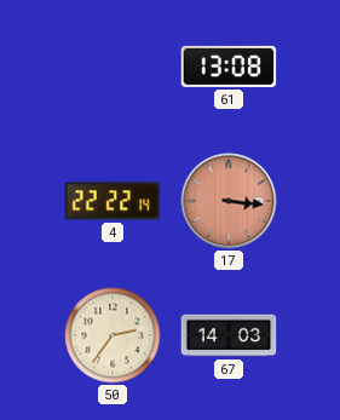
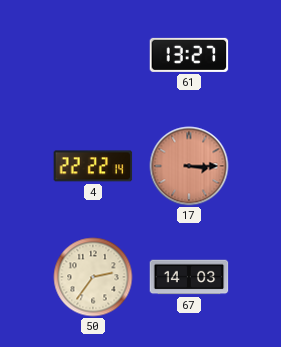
61: 13:08 -> 13:27
17: 3:16 -> 3:15
